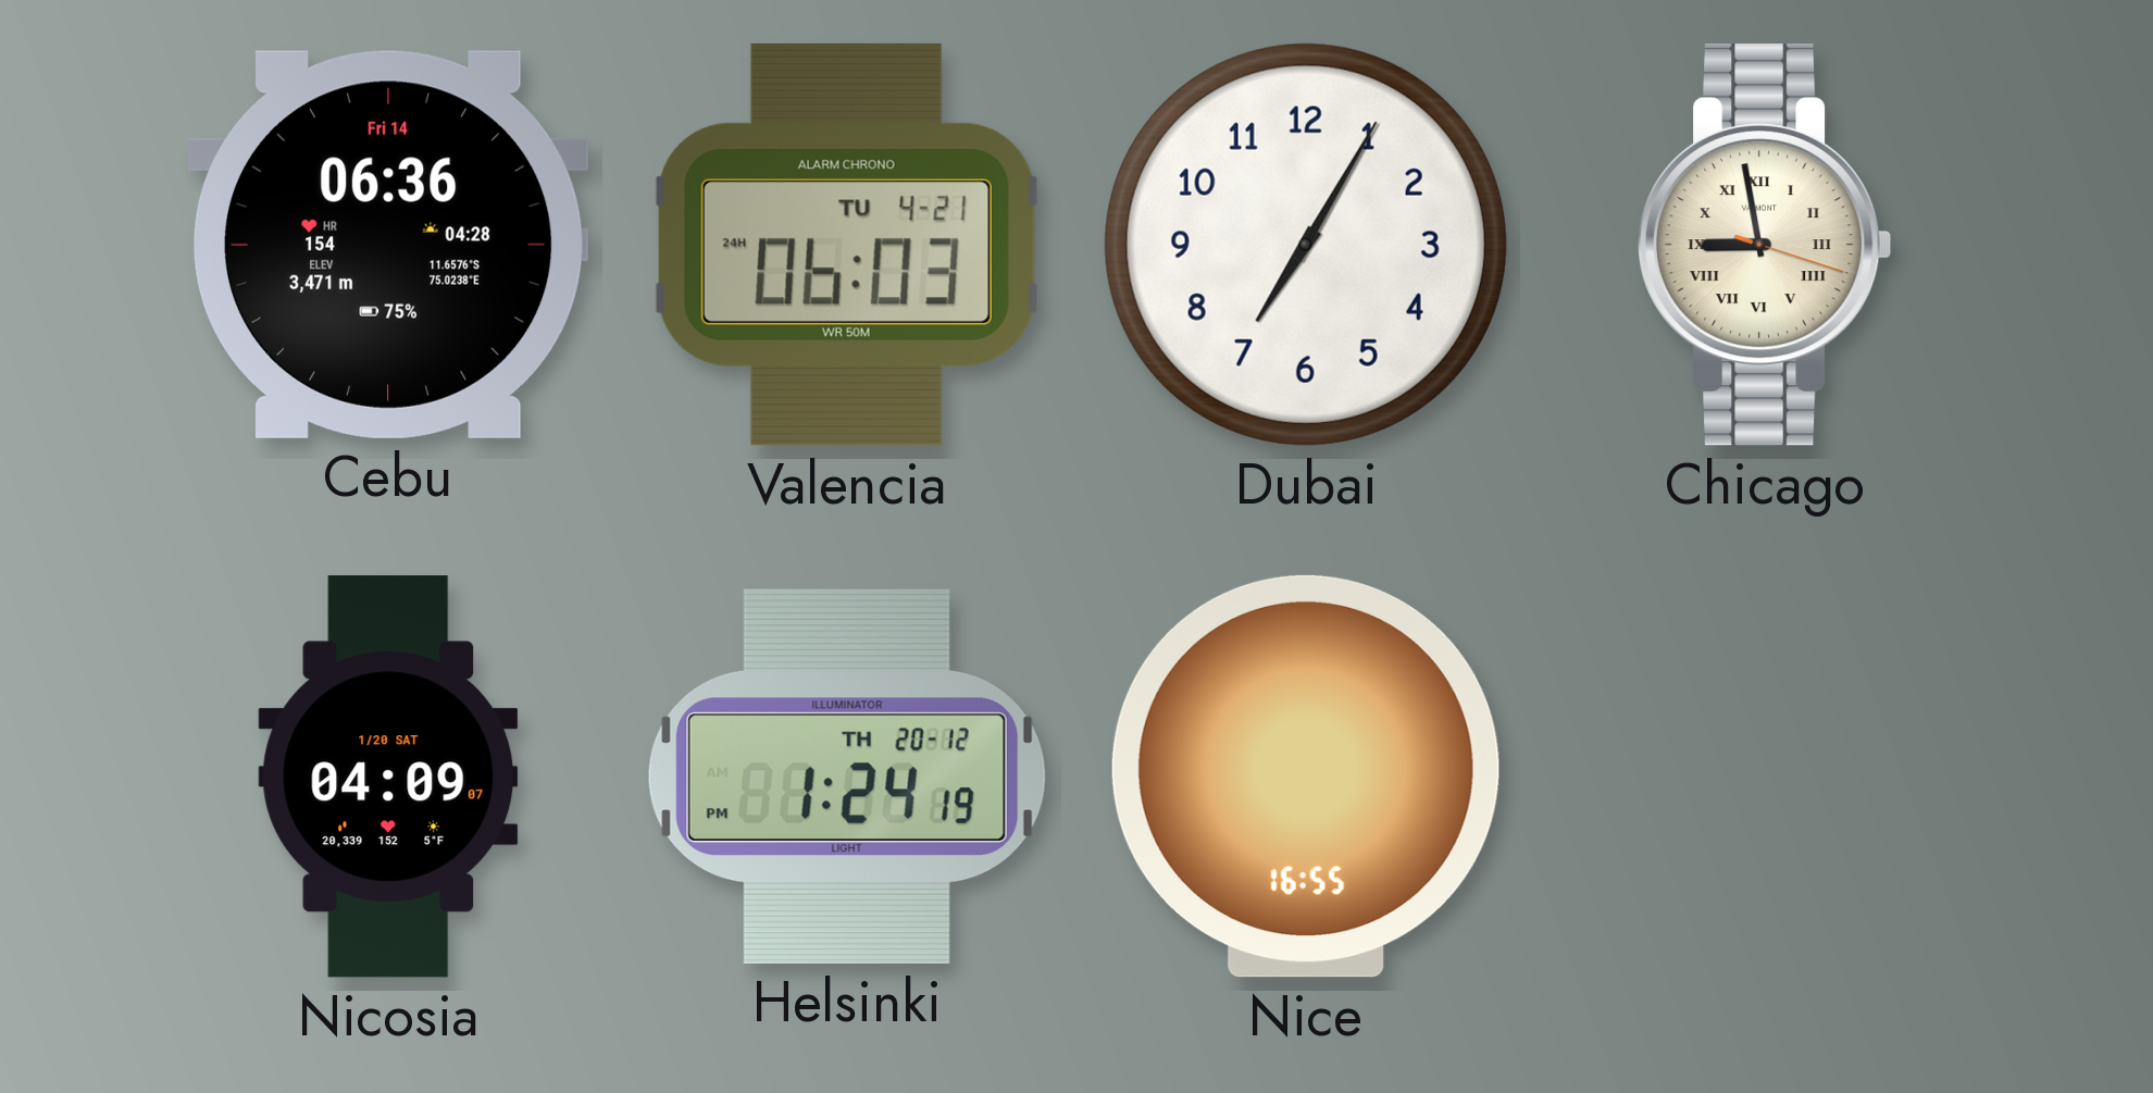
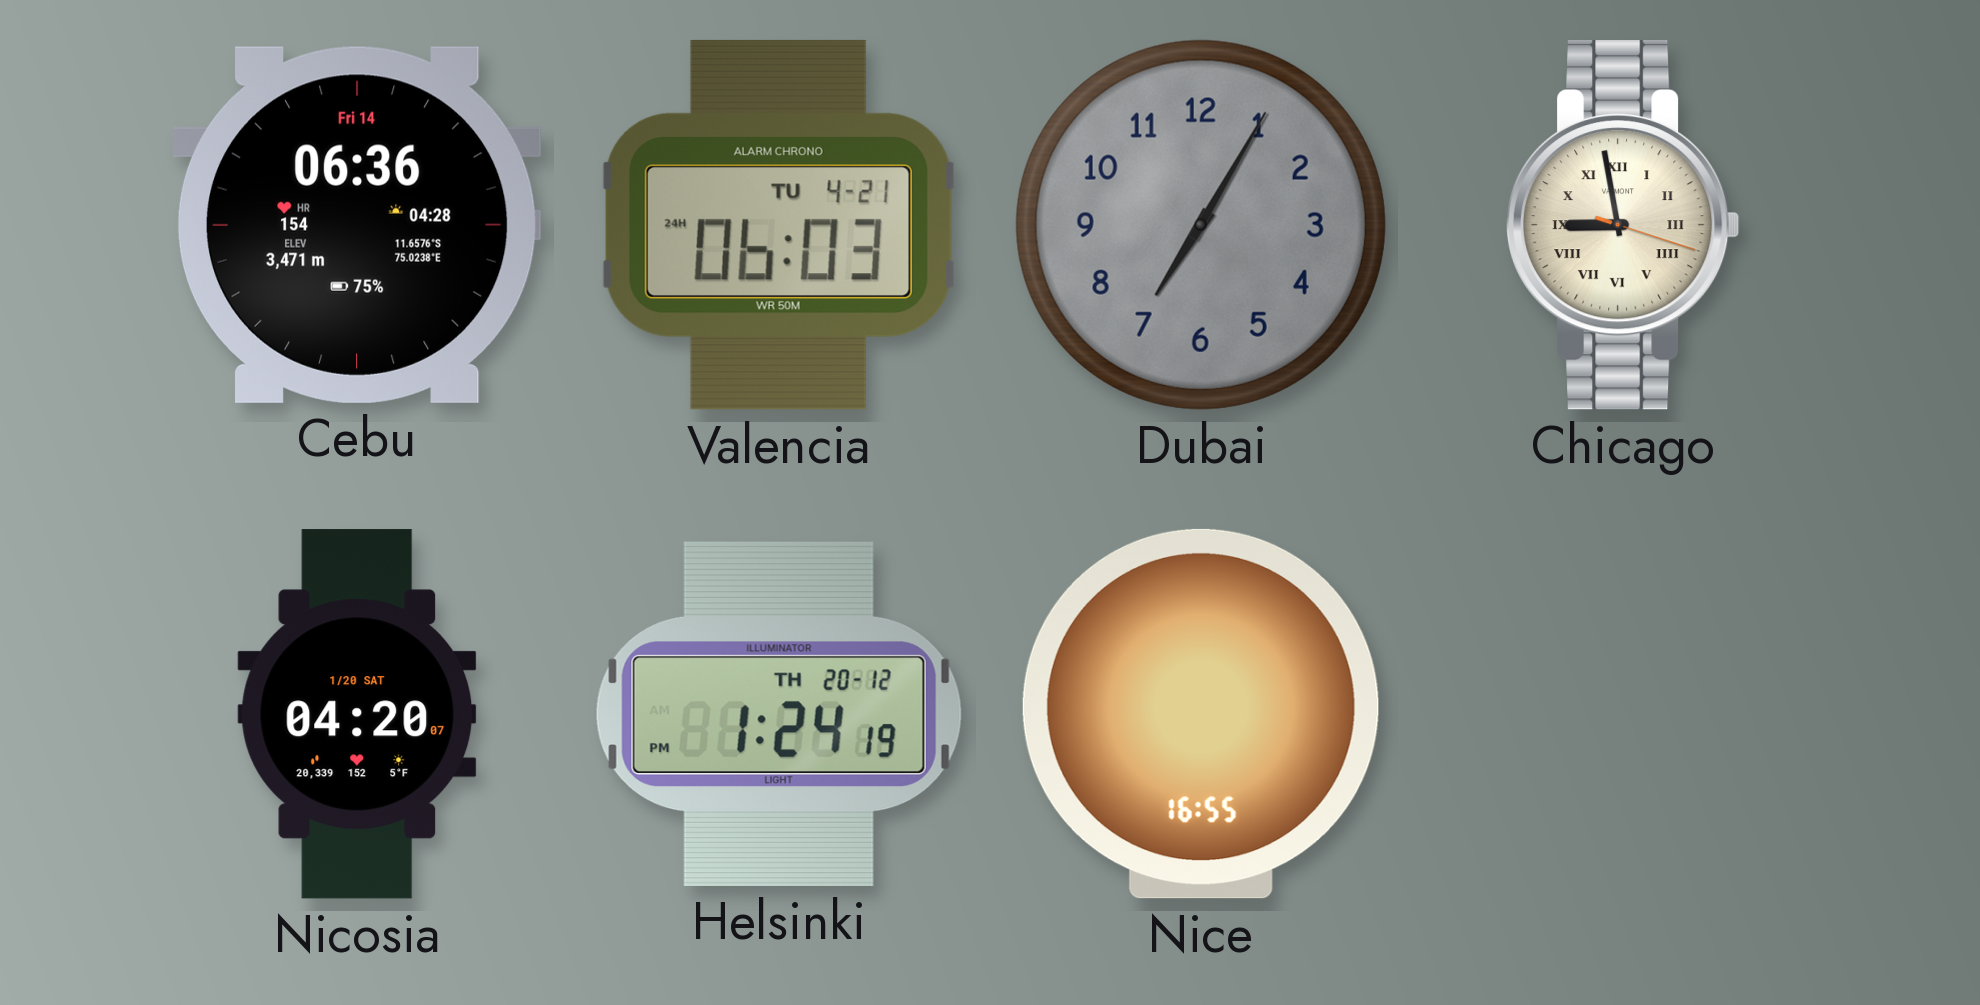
Dubai dial: white -> grey
Nicosia: 04:09 -> 04:20
